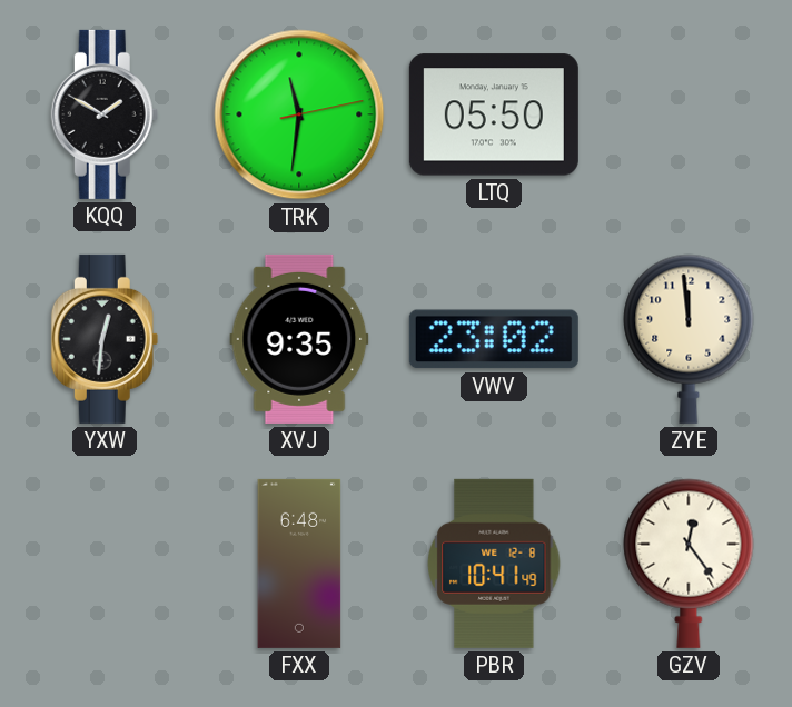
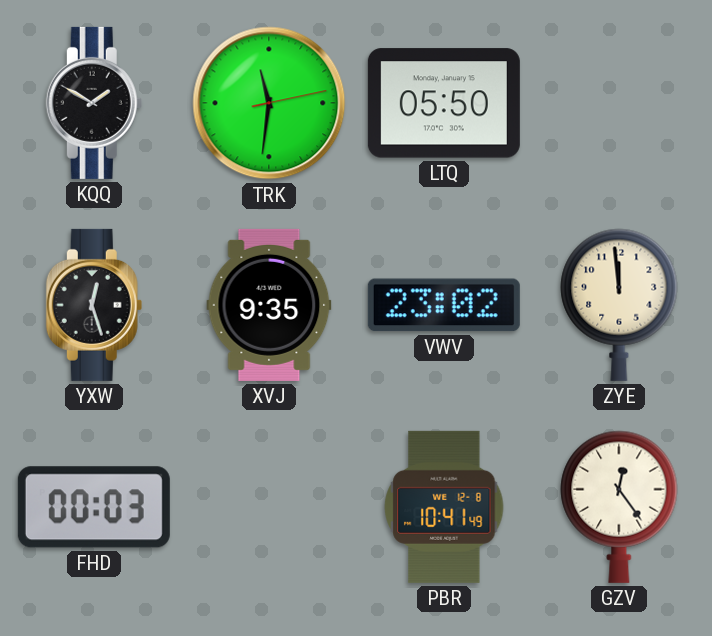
YXW: 12:31 -> 12:27
FHD: none -> 00:03
FXX: 6:48 -> none
